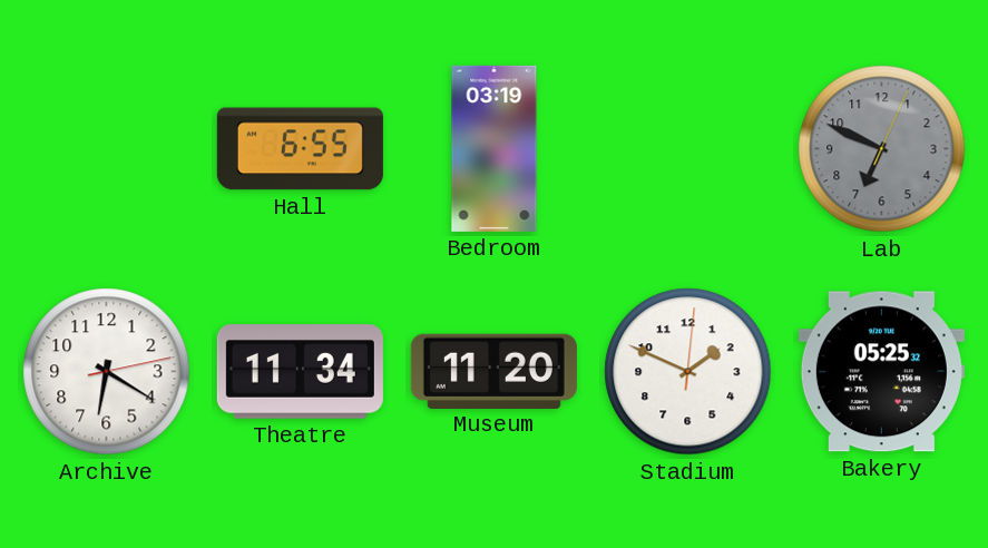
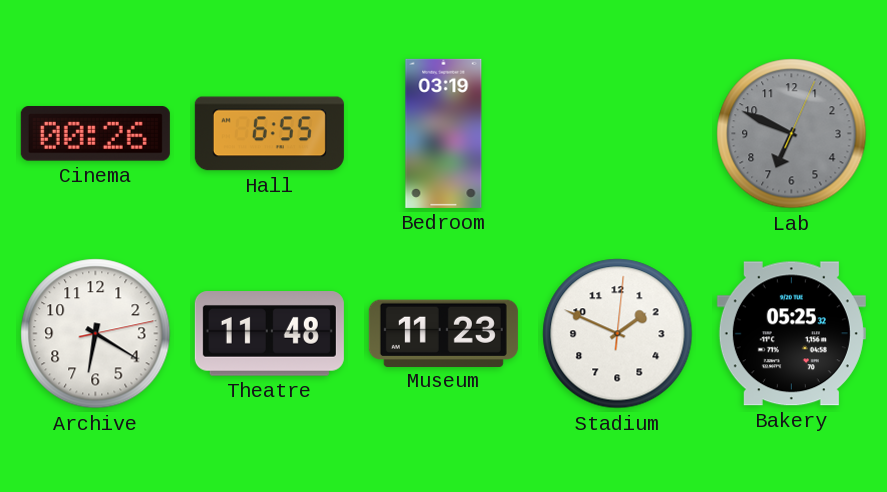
Cinema: none -> 00:26
Theatre: 11:34 -> 11:48
Museum: 11:20 -> 11:23
